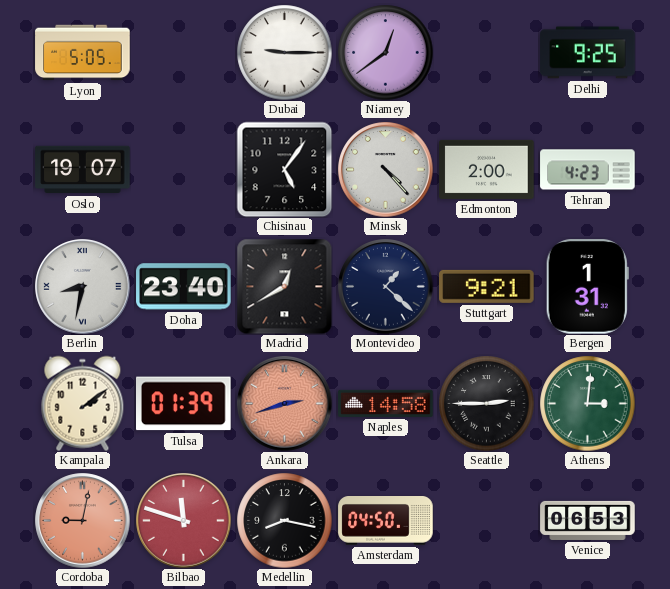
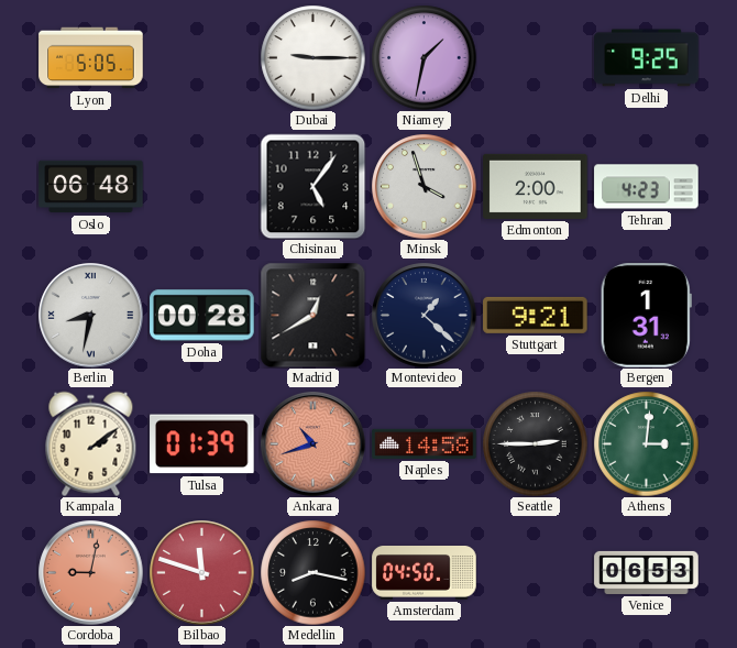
Niamey: 12:39 -> 1:32
Oslo: 19:07 -> 06:48
Minsk: 4:23 -> 3:57
Doha: 23:40 -> 00:28
Ankara: 2:42 -> 10:42
